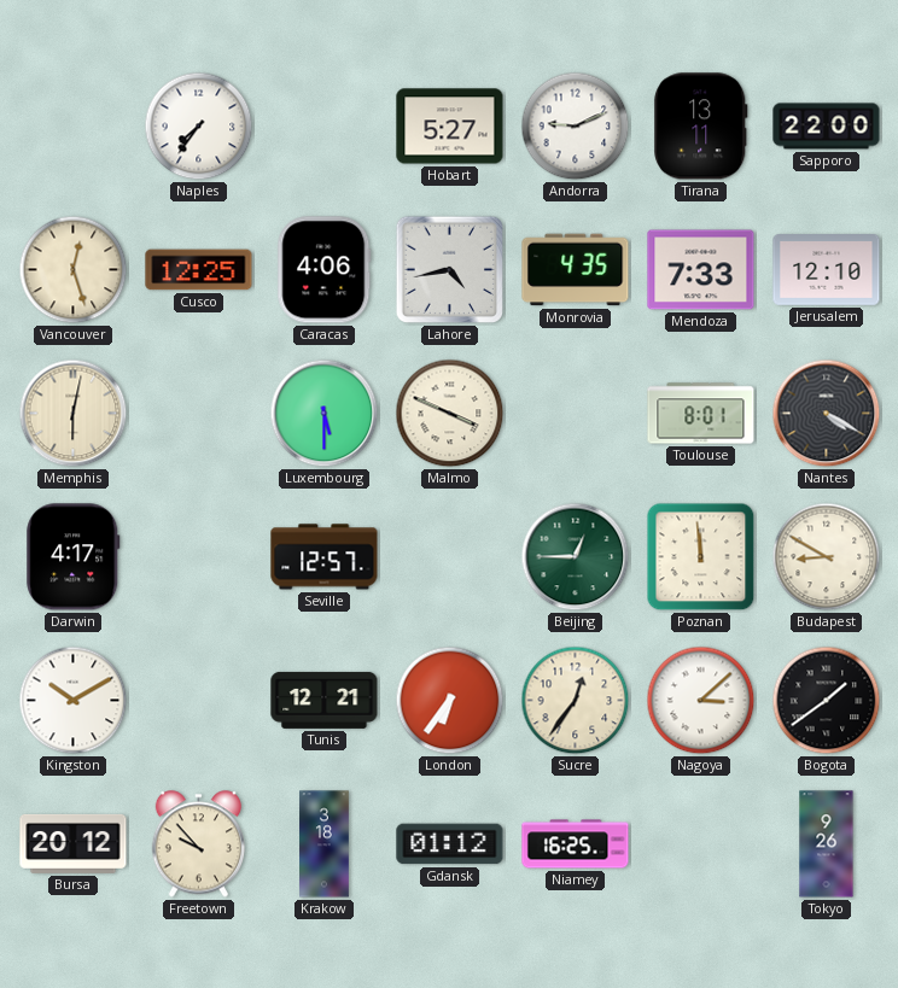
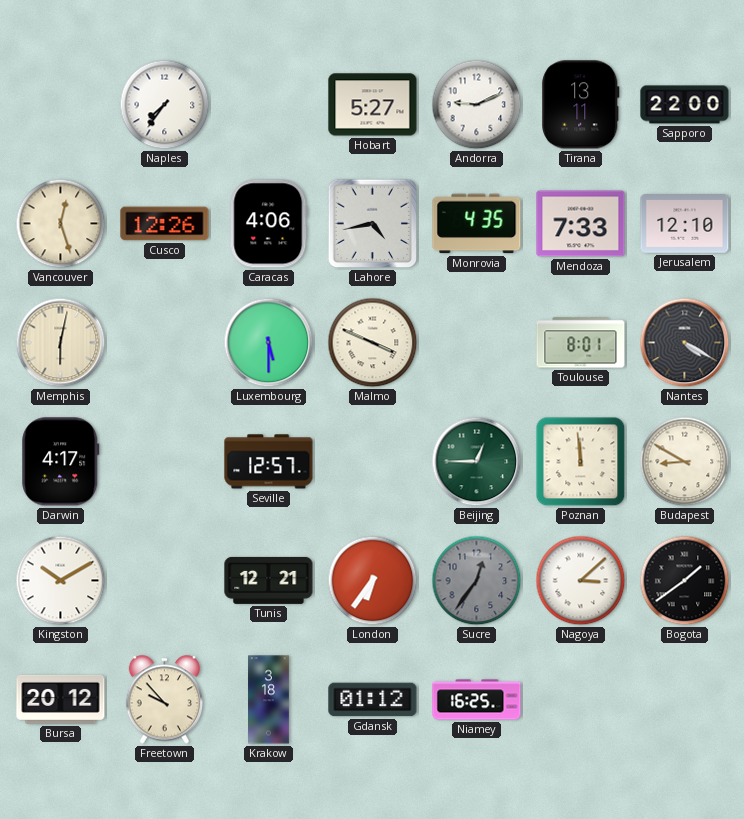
Cusco: 12:25 -> 12:26
Sucre dial: cream -> grey
Tokyo: 9:26 -> none
